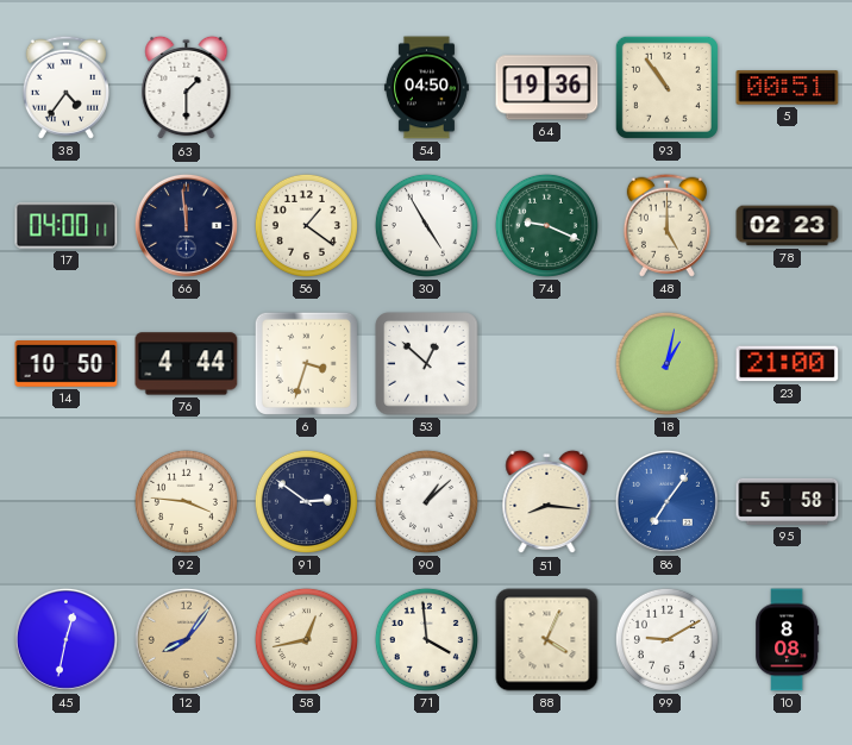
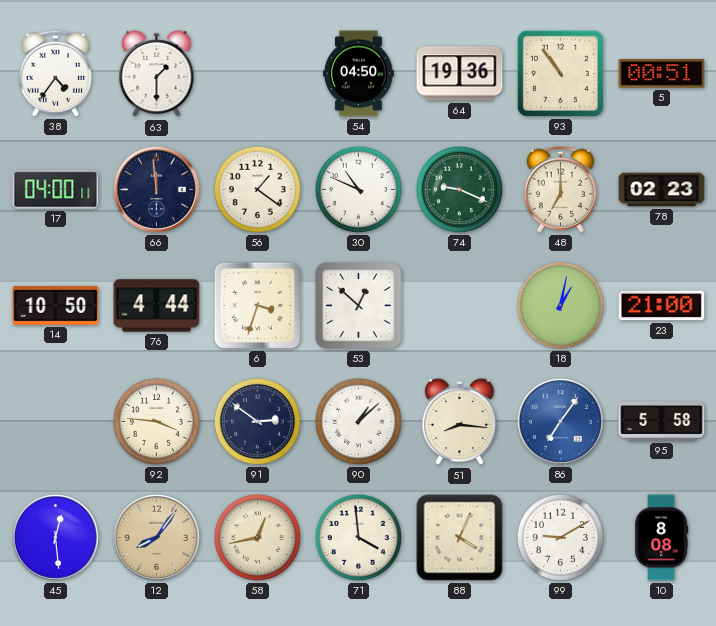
30: 4:55 -> 10:49
48: 5:00 -> 7:00
45: 12:32 -> 12:29
